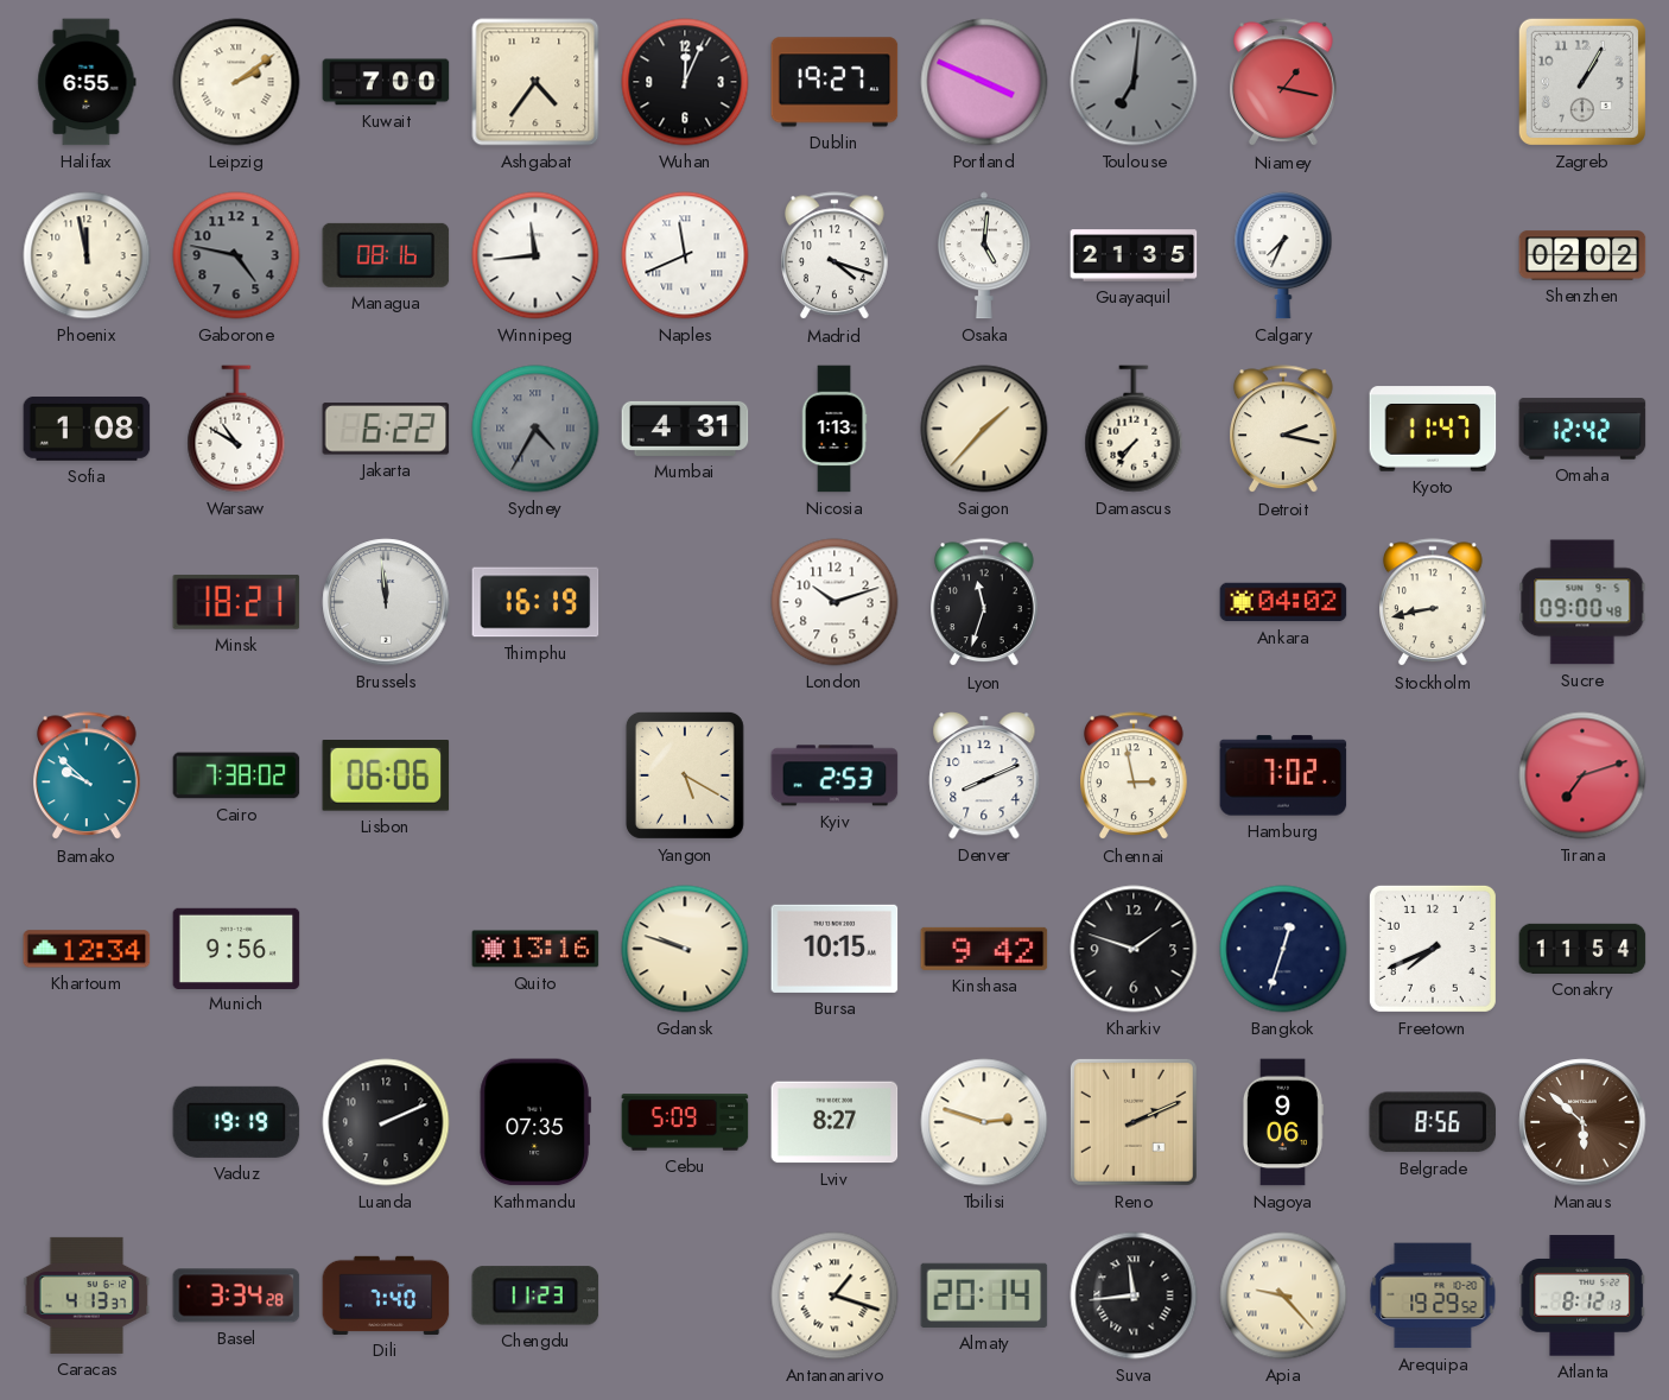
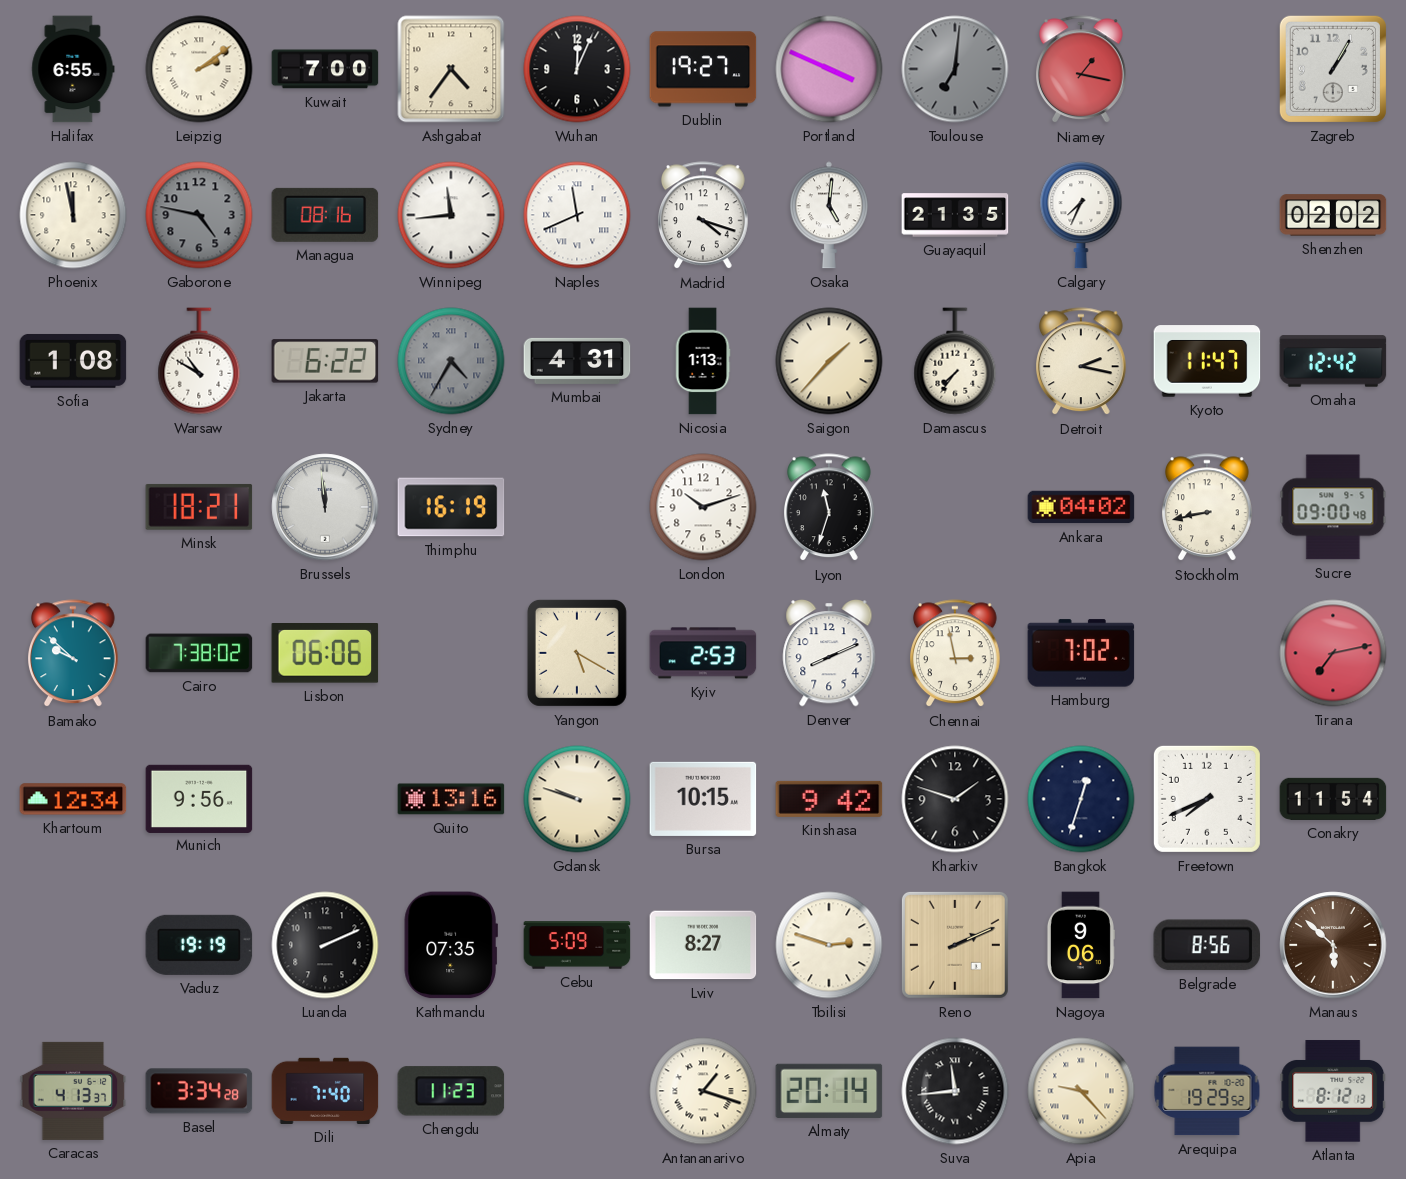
Tirana: 7:12 -> 7:13
